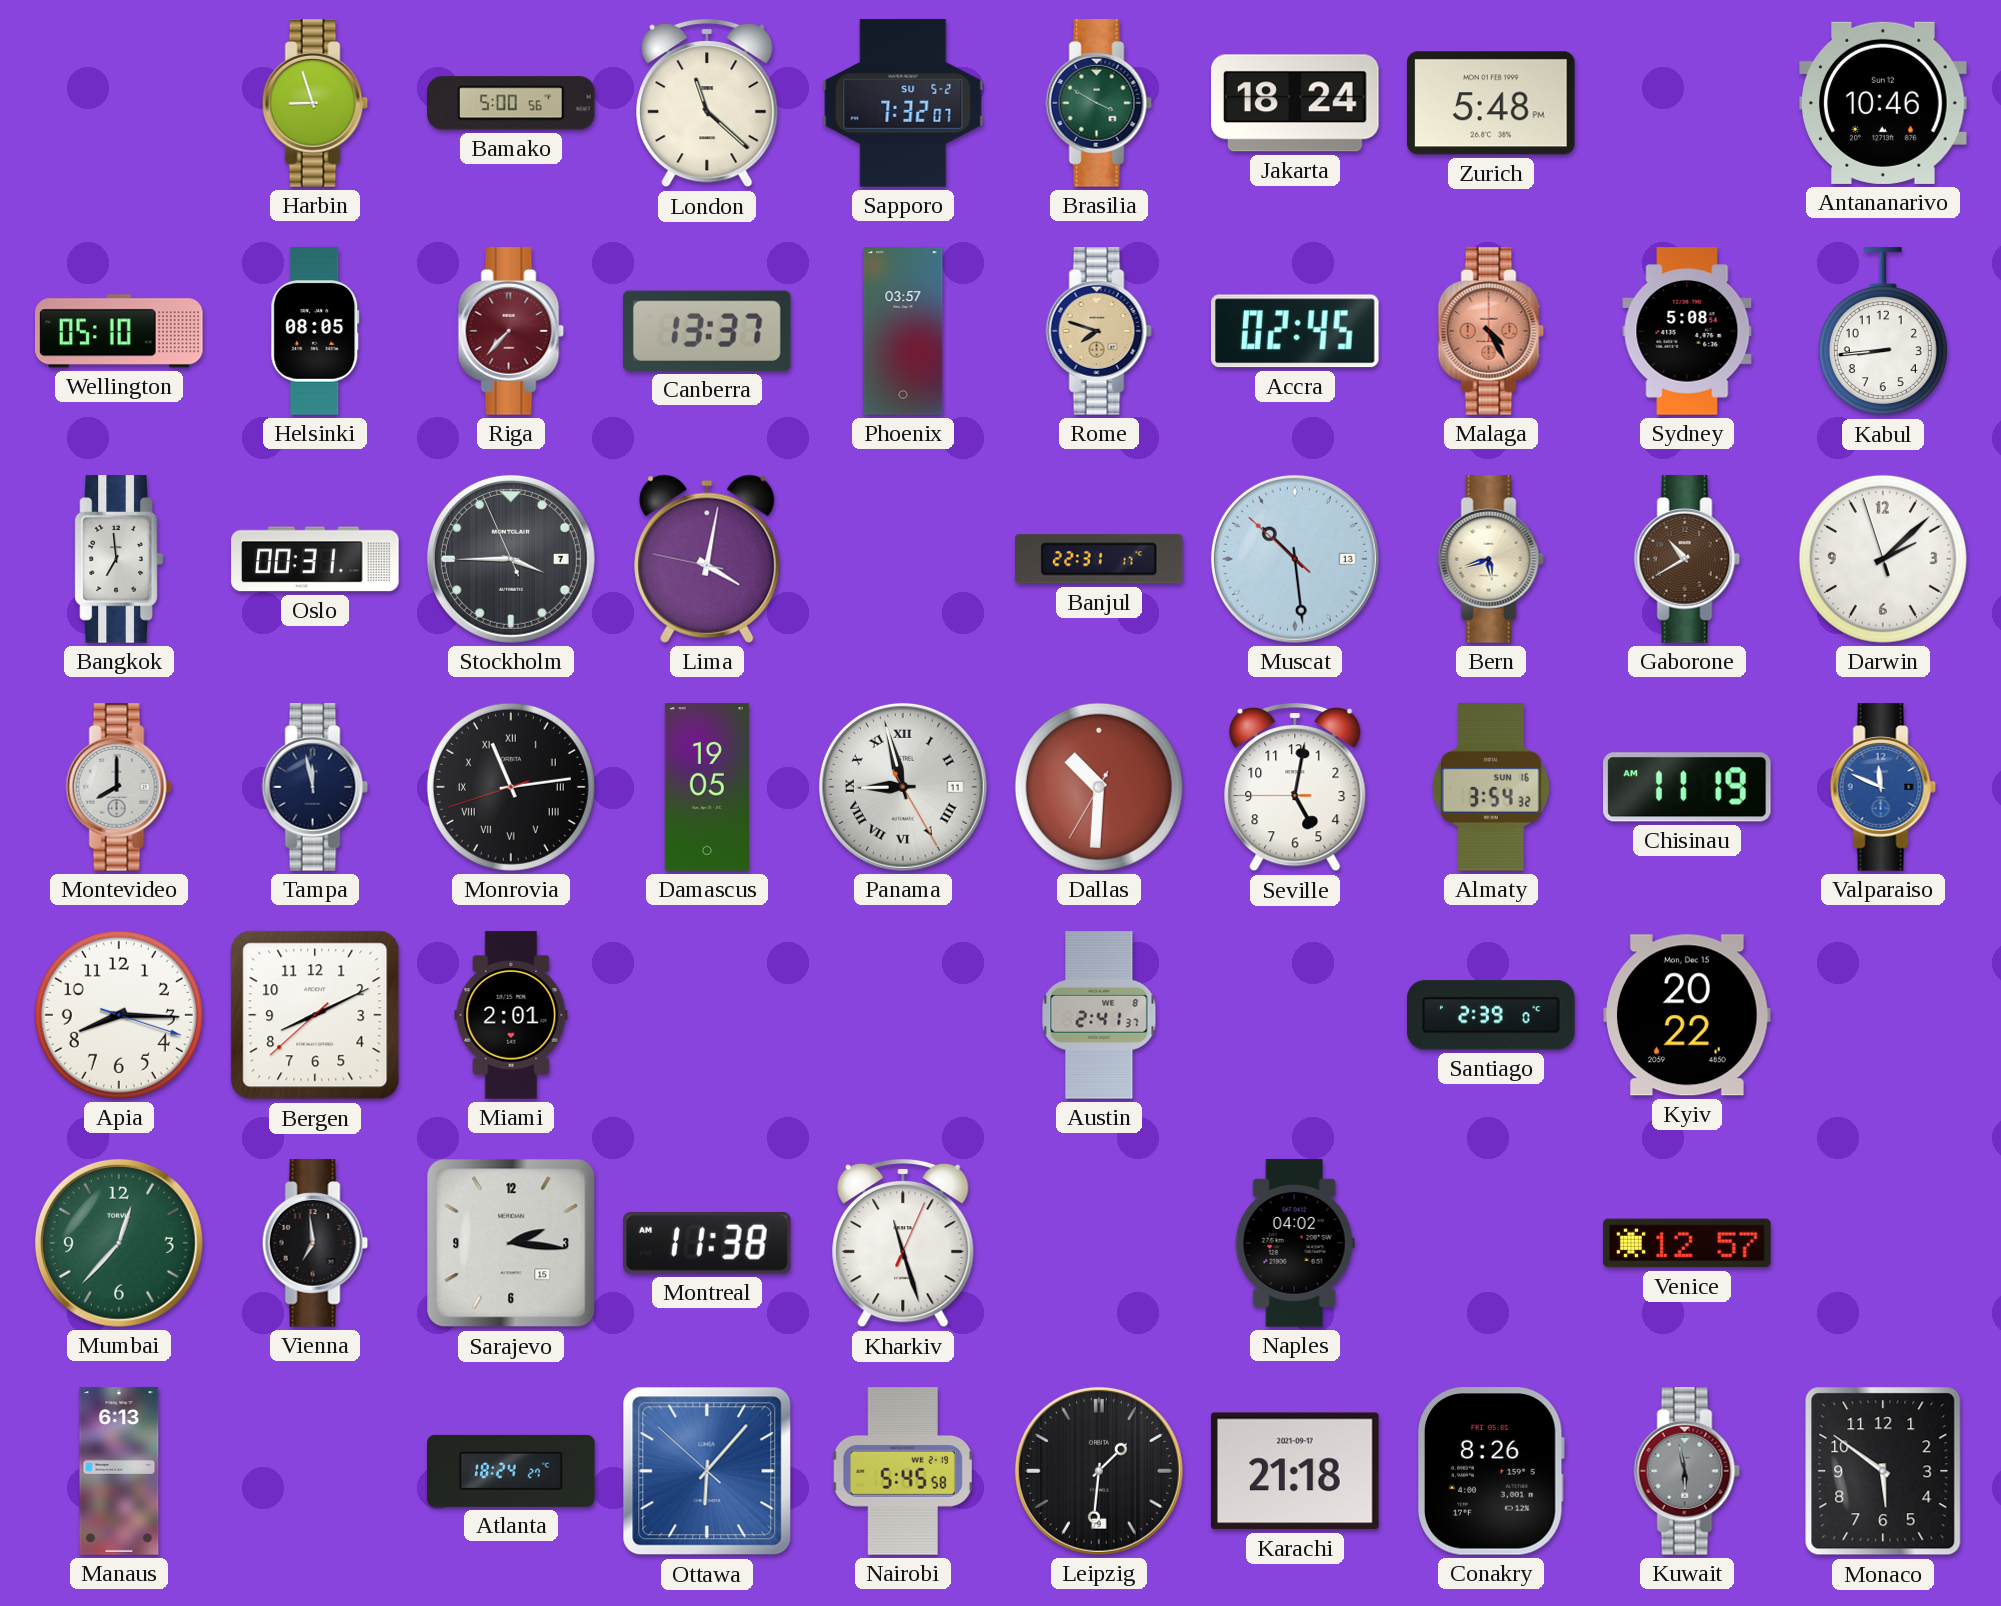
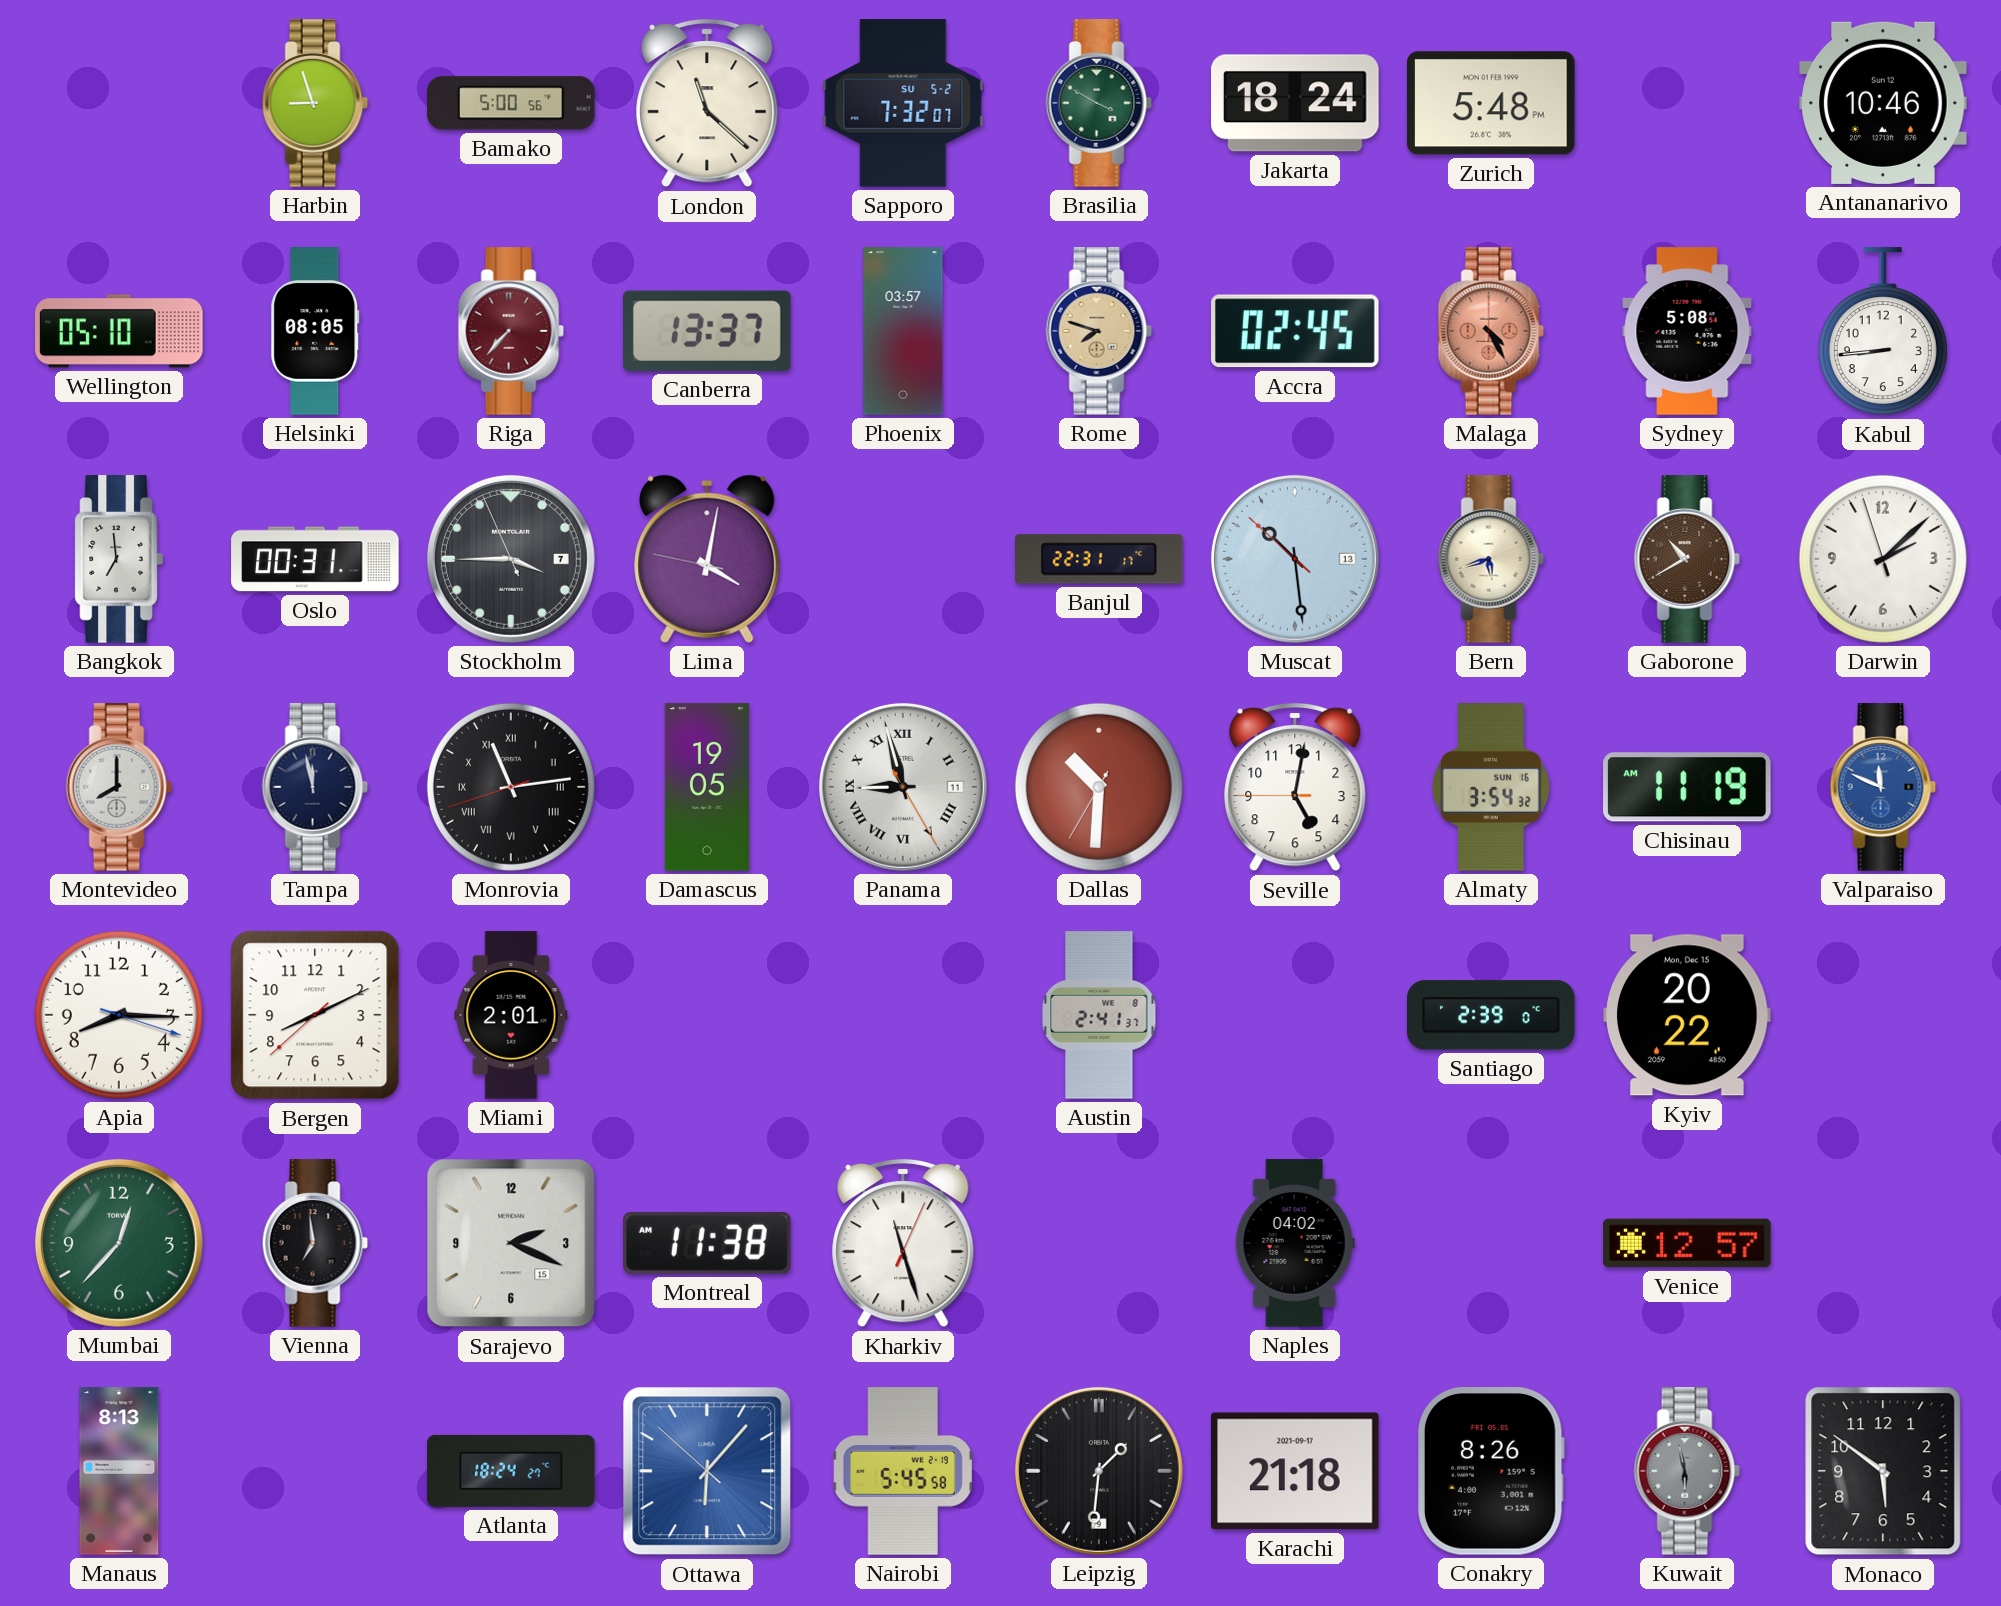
Sarajevo: 2:16 -> 2:19
Manaus: 6:13 -> 8:13
